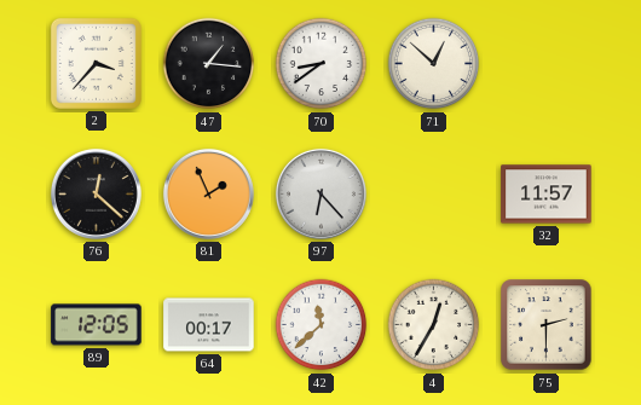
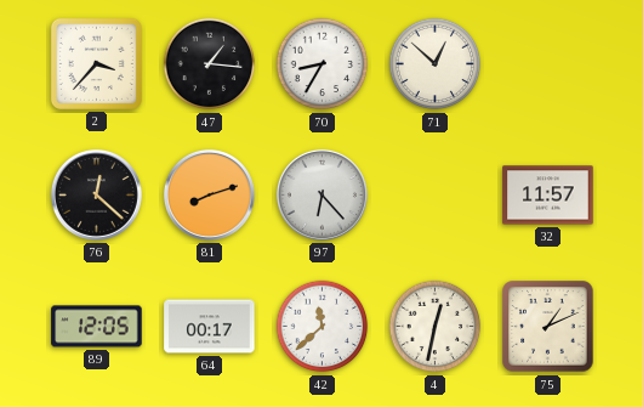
70: 8:39 -> 8:35
81: 1:56 -> 8:12
4: 12:35 -> 12:32
75: 2:30 -> 1:11
